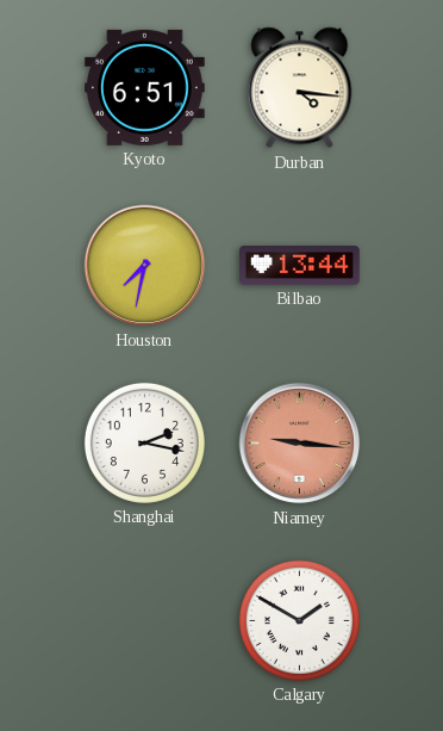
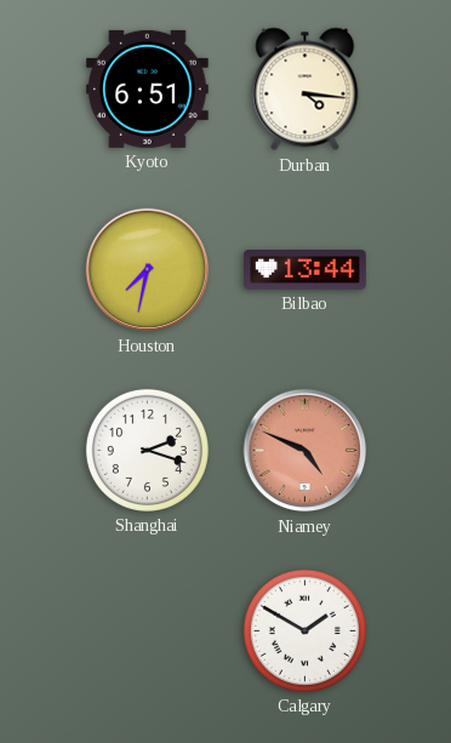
Shanghai: 2:17 -> 2:18
Niamey: 9:16 -> 4:49
